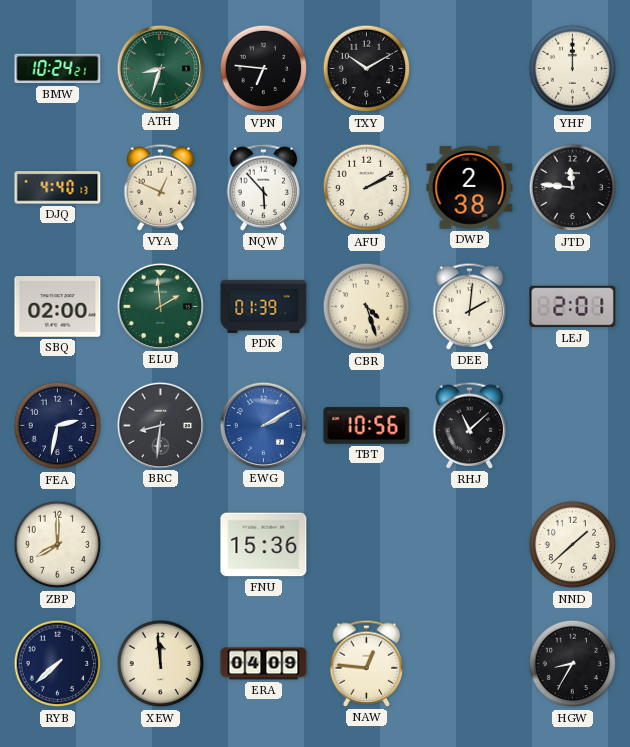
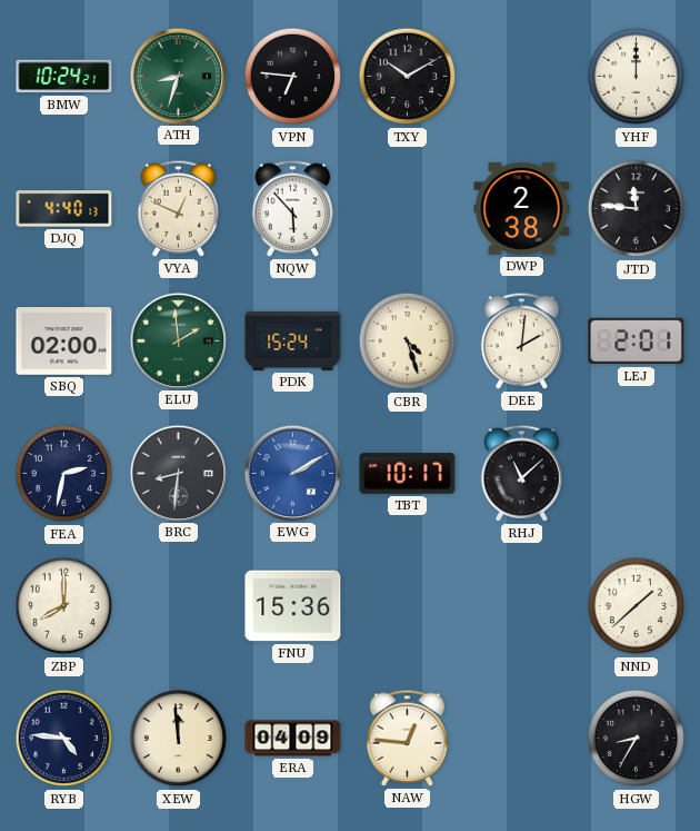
AFU: 2:10 -> none
PDK: 01:39 -> 15:24
TBT: 10:56 -> 10:17
RYB: 7:38 -> 4:46
